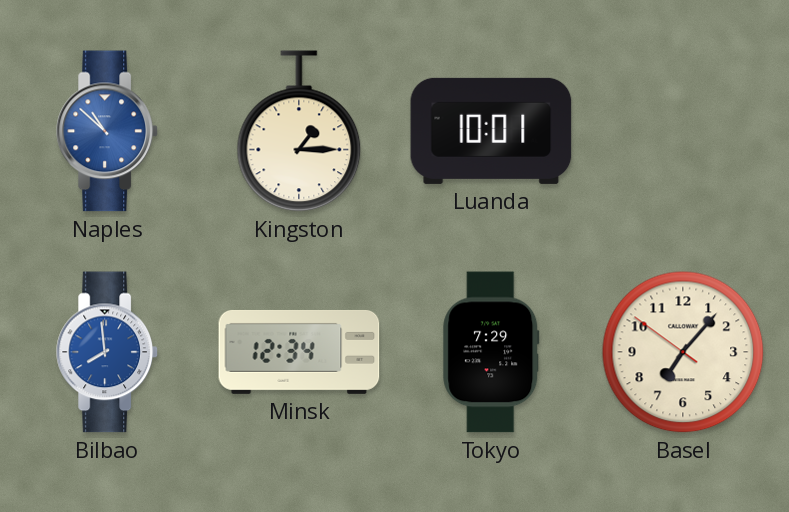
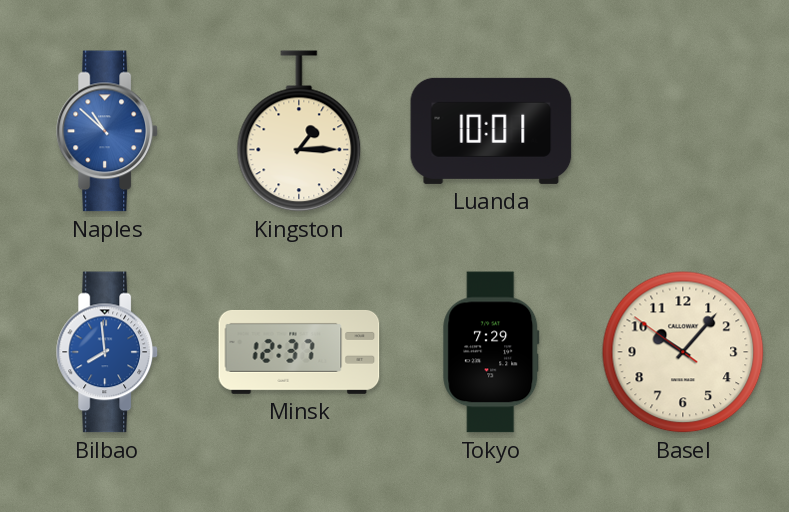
Minsk: 12:34 -> 12:37
Basel: 7:06 -> 10:06
